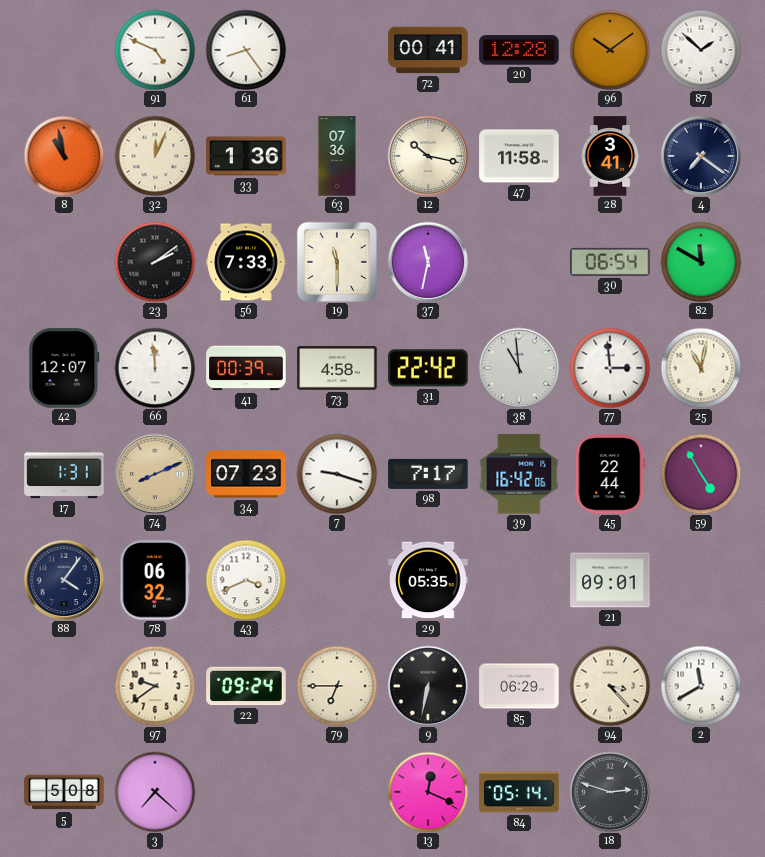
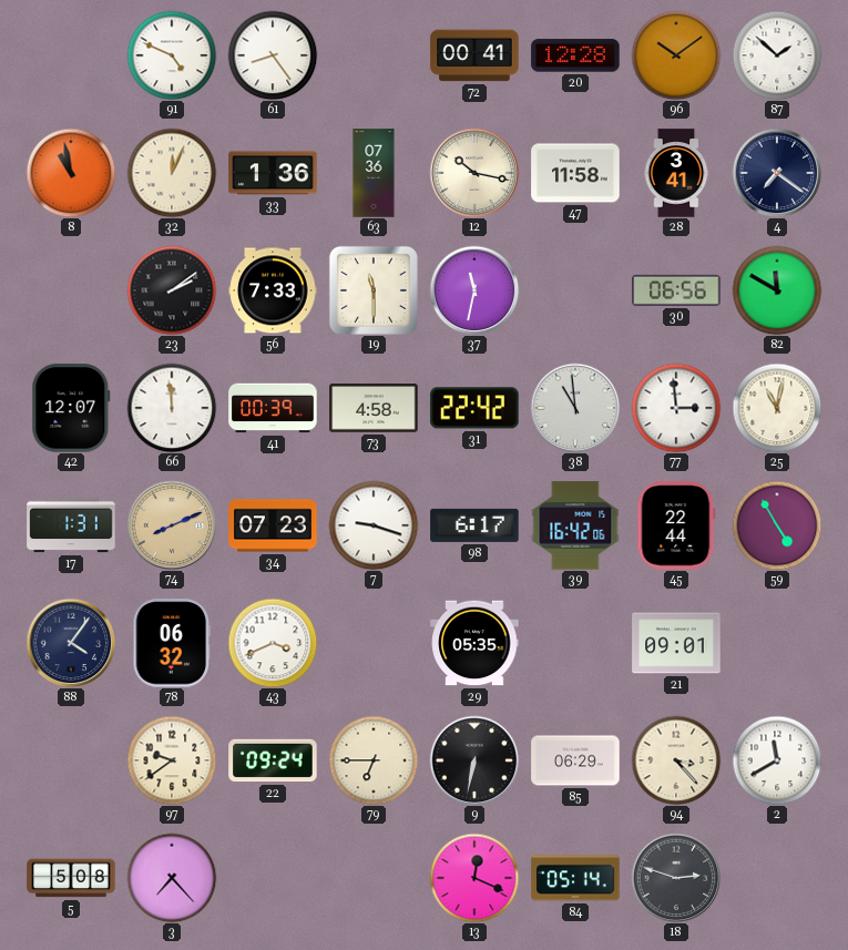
30: 06:54 -> 06:56
98: 7:17 -> 6:17
3: 7:22 -> 7:23
